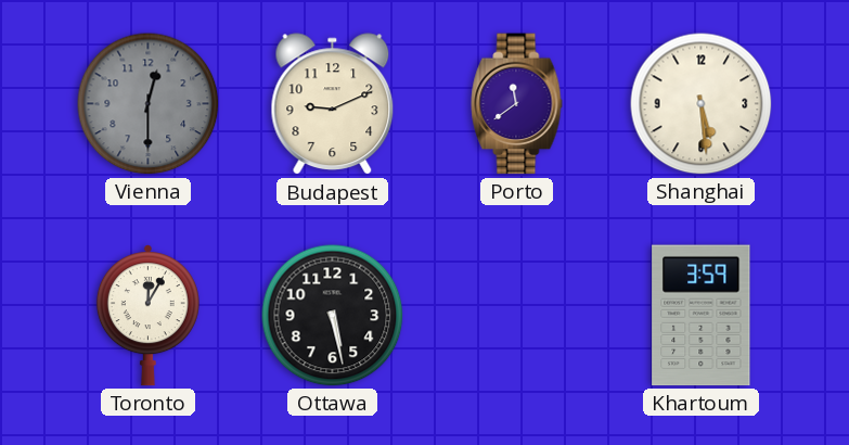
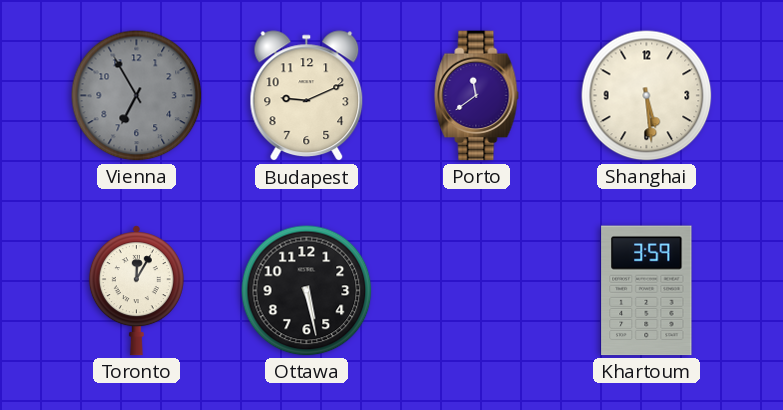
Vienna: 12:30 -> 6:55
